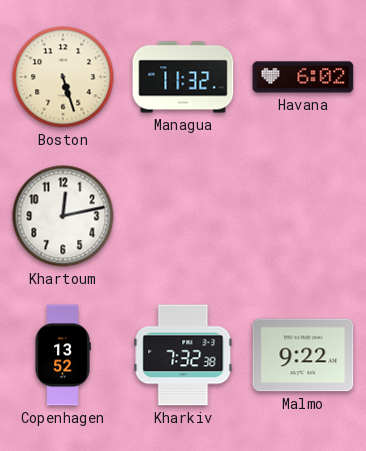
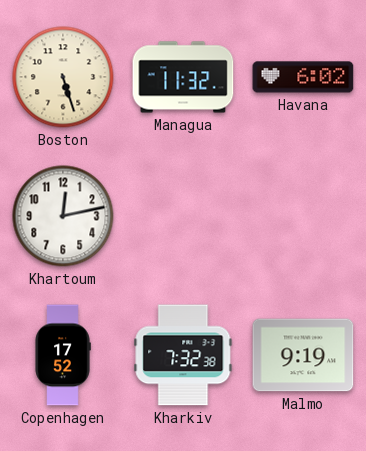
Copenhagen: 13:52 -> 17:52
Malmo: 9:22 -> 9:19
